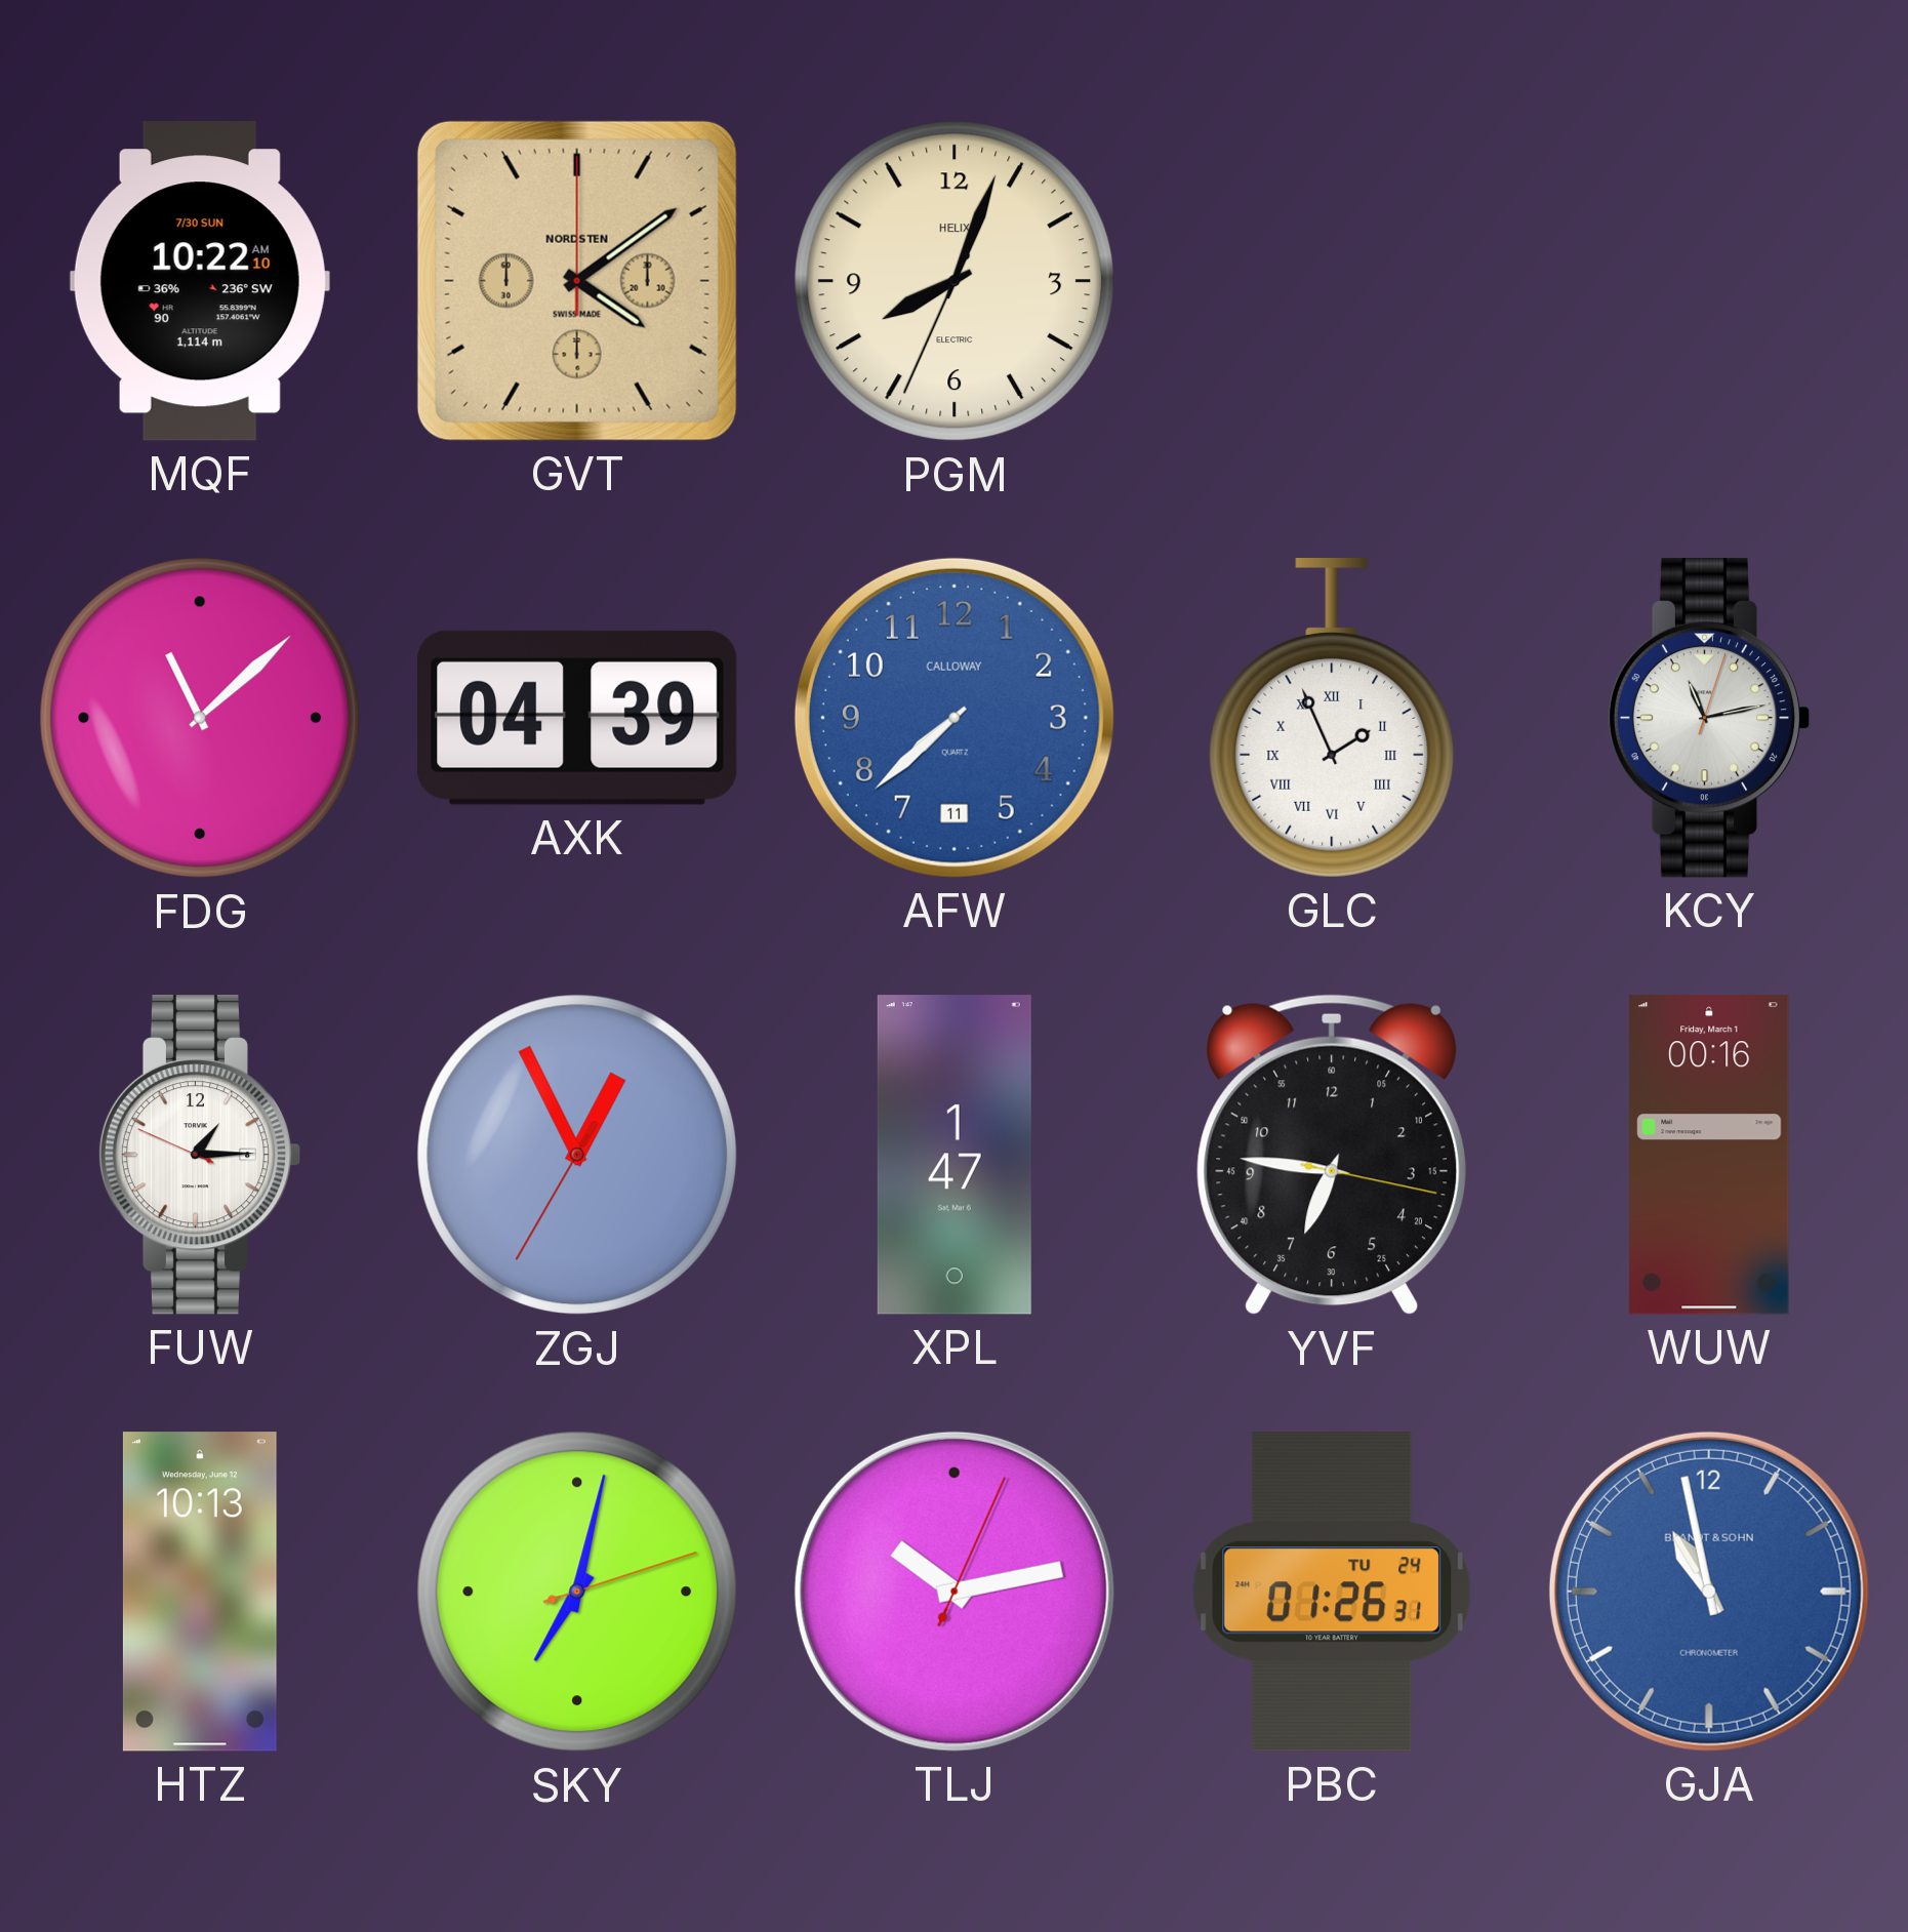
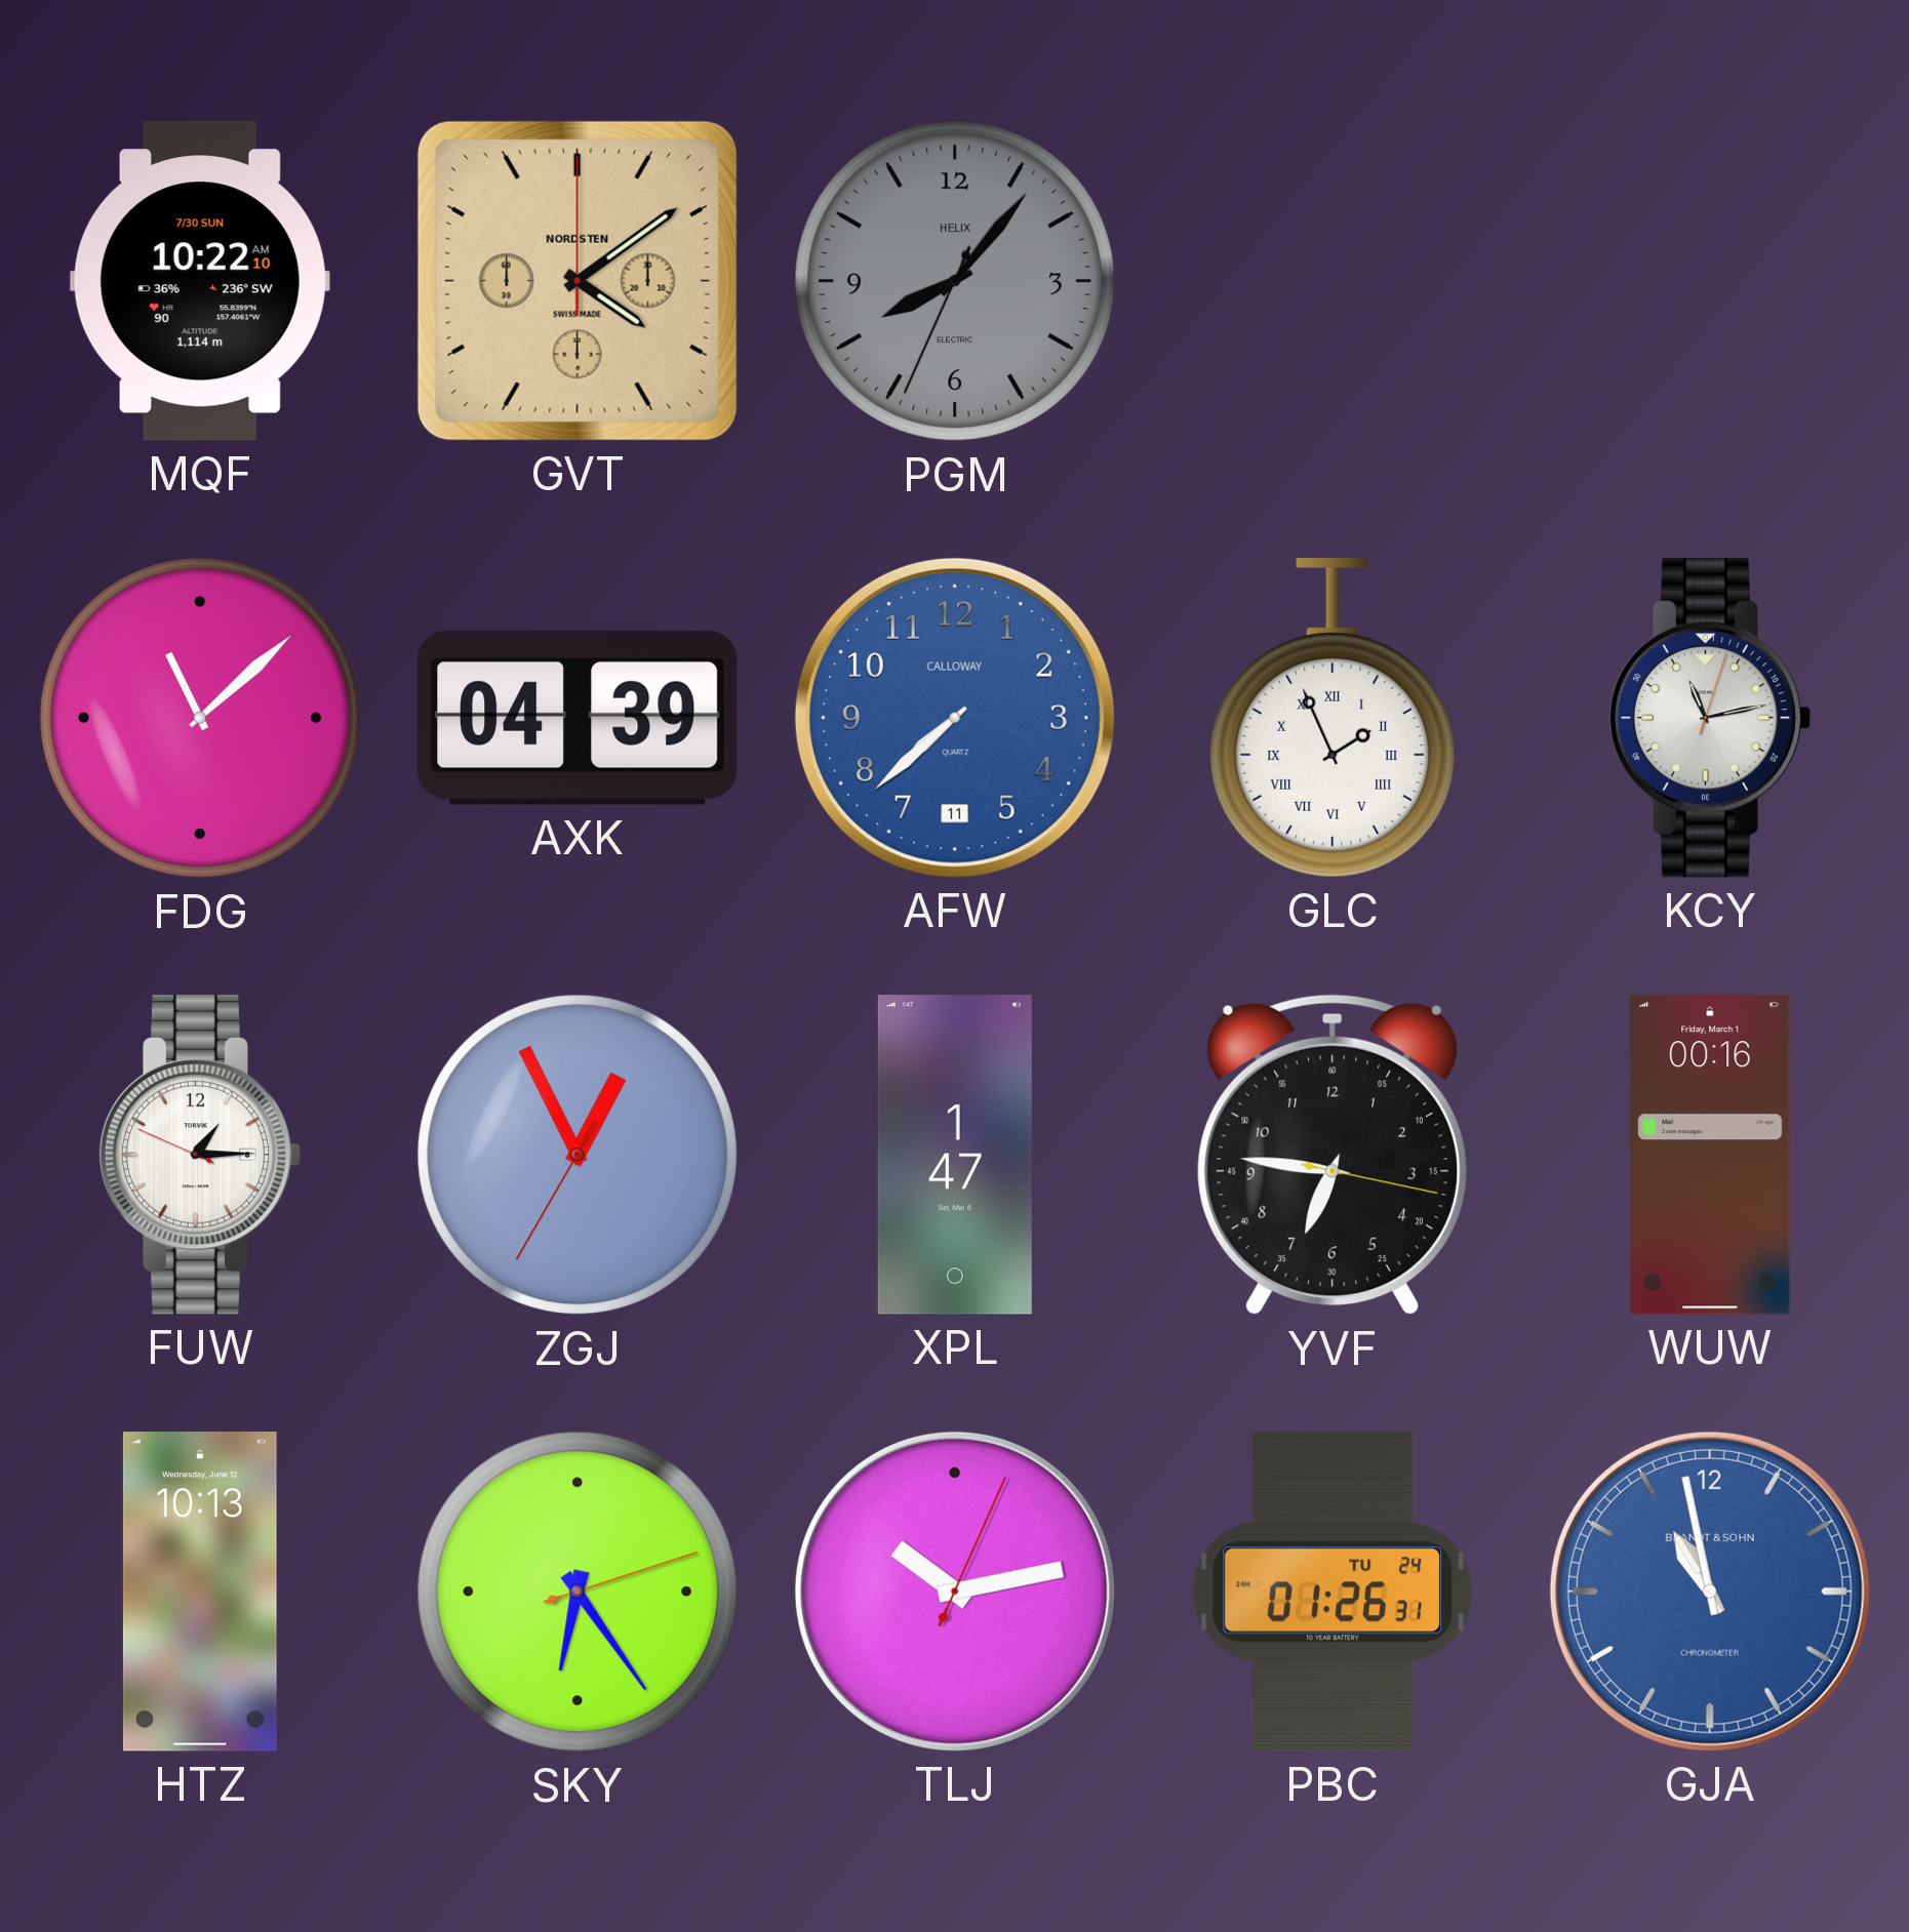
PGM: 8:03 -> 8:06
PGM dial: cream -> grey
SKY: 7:02 -> 6:24
